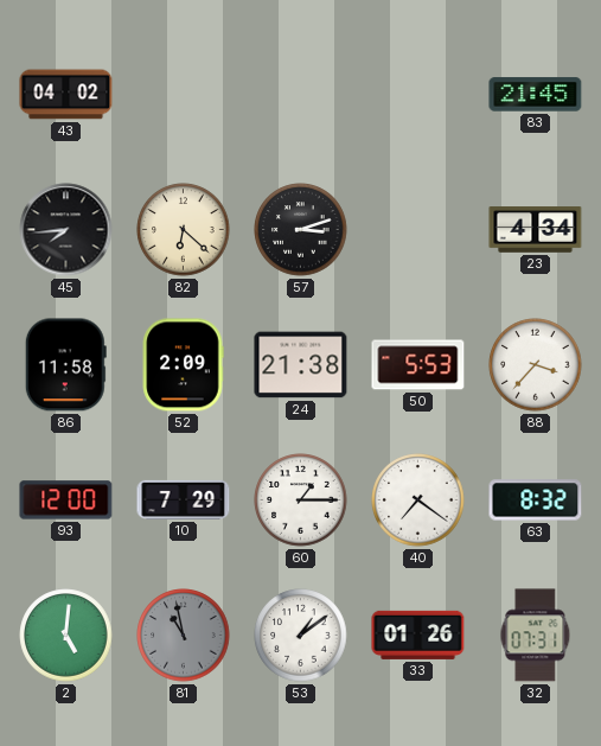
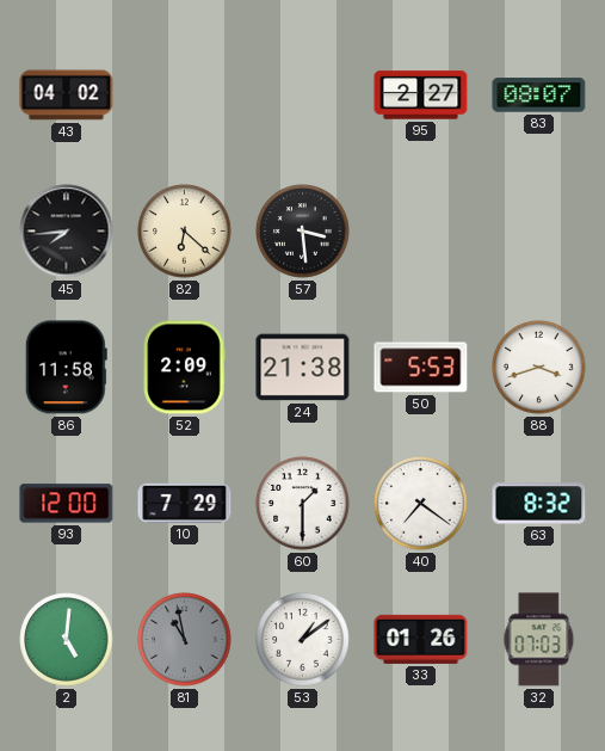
95: none -> 2:27
83: 21:45 -> 08:07
57: 3:12 -> 3:29
23: 4:34 -> none
88: 3:37 -> 3:42
60: 1:15 -> 1:30
32: 07:31 -> 07:03
